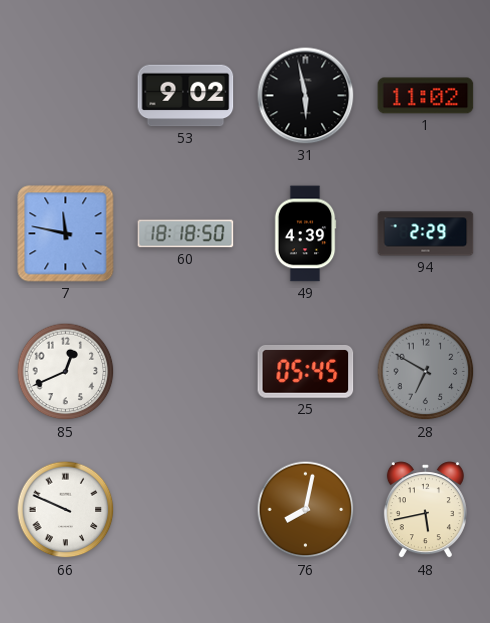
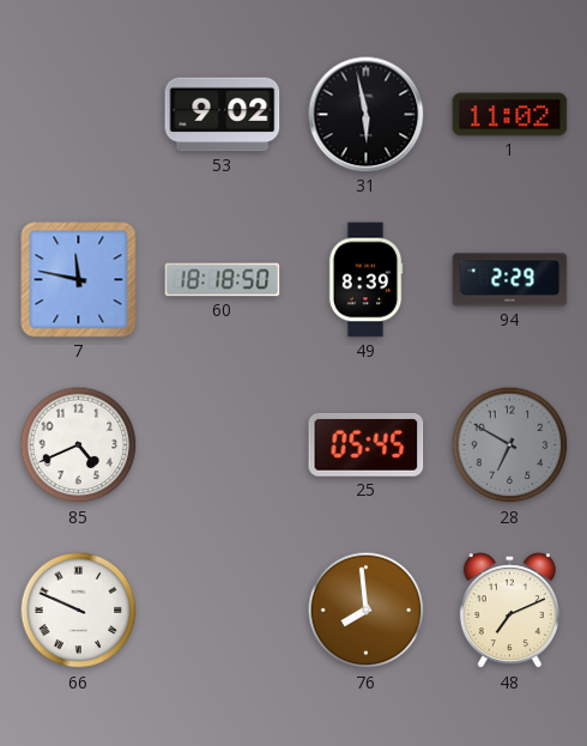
49: 4:39 -> 8:39
85: 12:41 -> 4:41
76: 8:02 -> 7:59
48: 5:43 -> 7:11
